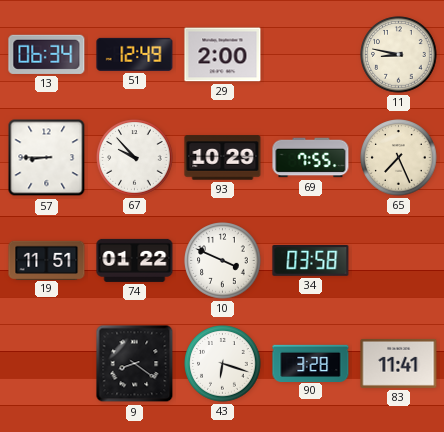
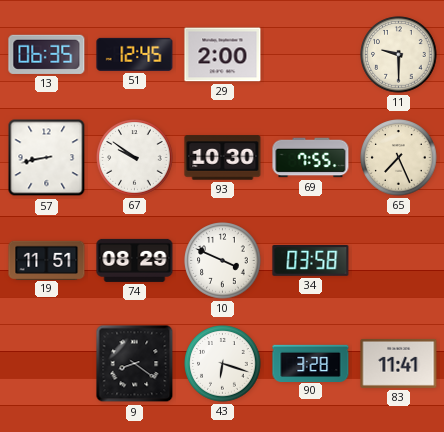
13: 06:34 -> 06:35
51: 12:49 -> 12:45
11: 8:47 -> 9:30
57: 8:45 -> 8:43
67: 9:53 -> 9:51
93: 10:29 -> 10:30
74: 01:22 -> 08:29
